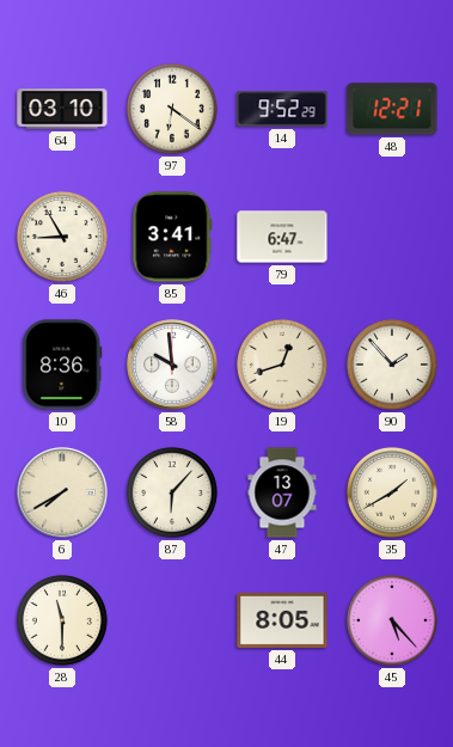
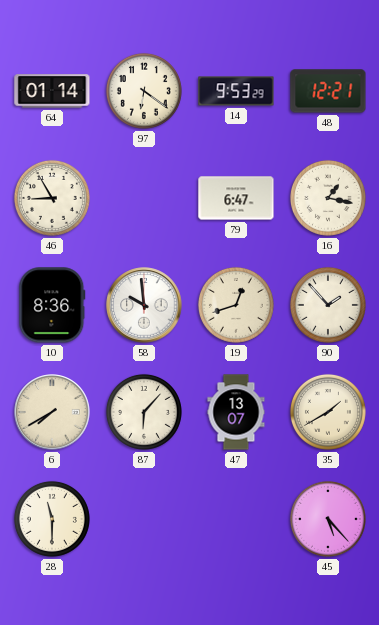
64: 03:10 -> 01:14
14: 9:52 -> 9:53
85: 3:41 -> none
16: none -> 1:17
44: 8:05 -> none
